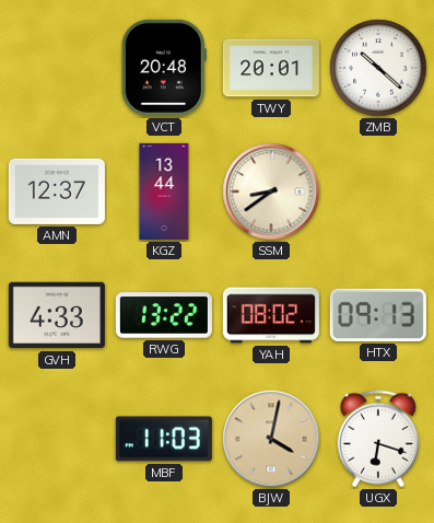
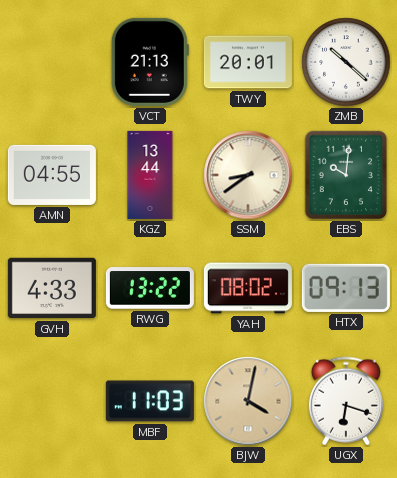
VCT: 20:48 -> 21:13
AMN: 12:37 -> 04:55
EBS: none -> 10:01
